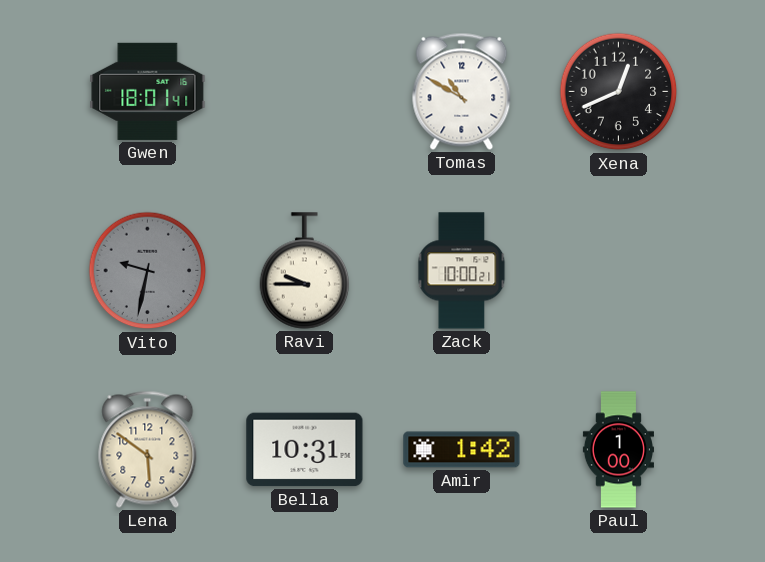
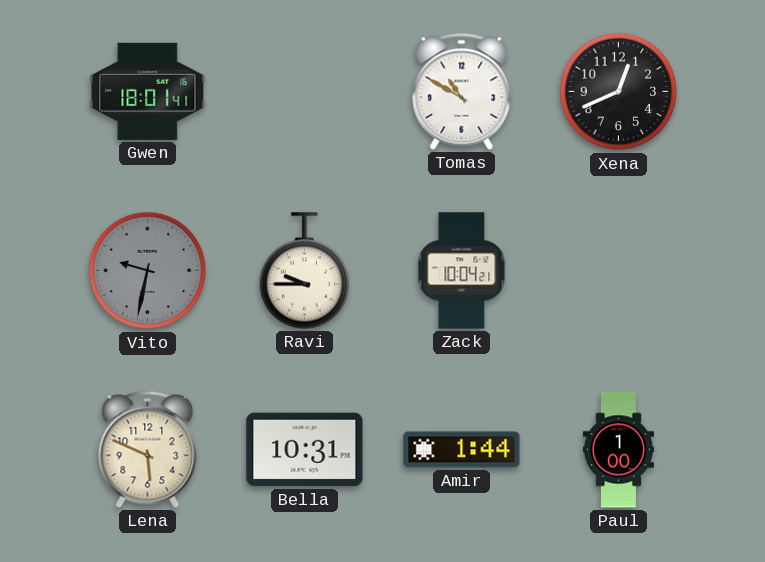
Zack: 10:00 -> 10:04
Lena: 5:51 -> 5:49
Amir: 1:42 -> 1:44
